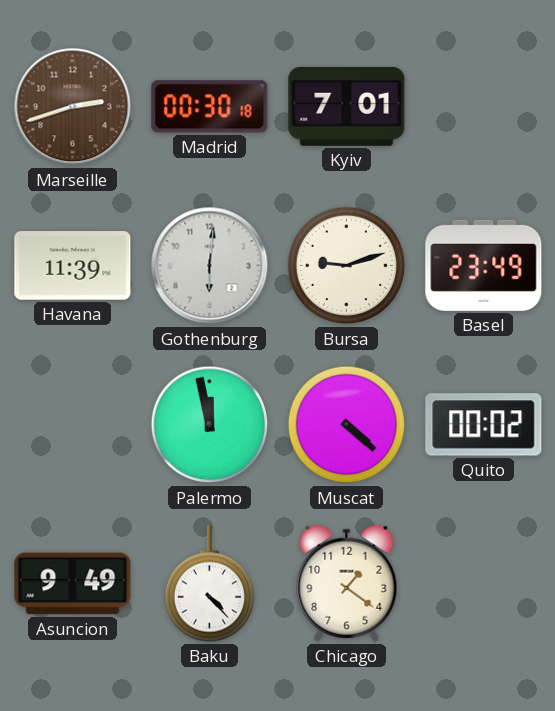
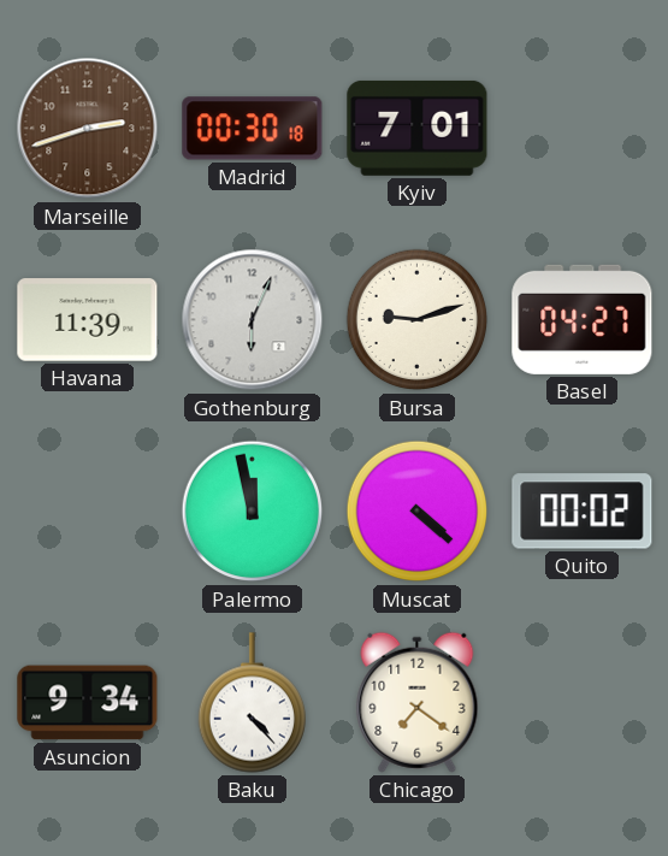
Gothenburg: 6:01 -> 6:04
Basel: 23:49 -> 04:27
Asuncion: 9:49 -> 9:34
Chicago: 1:21 -> 7:21
